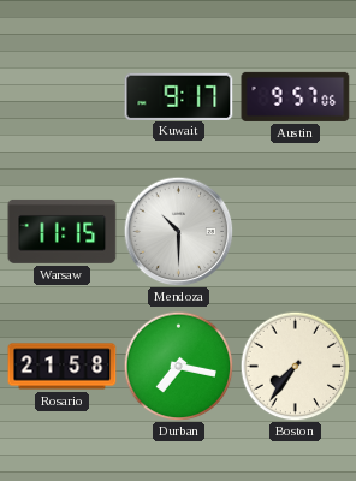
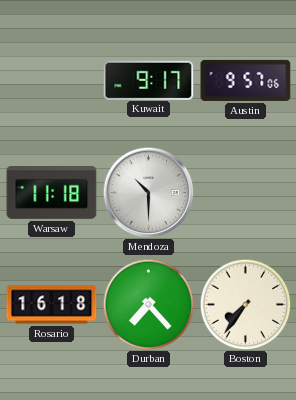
Warsaw: 11:15 -> 11:18
Rosario: 21:58 -> 16:18
Durban: 7:17 -> 7:23
